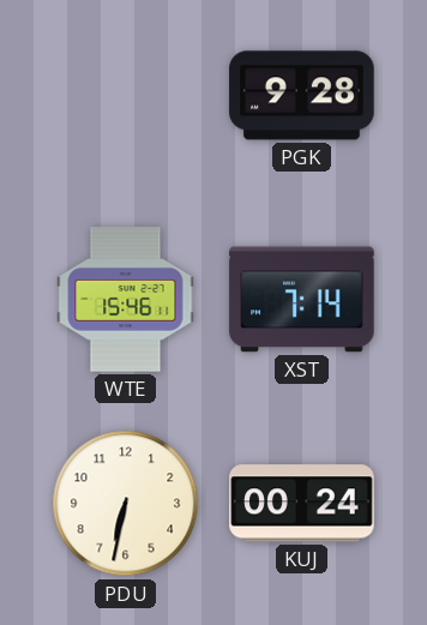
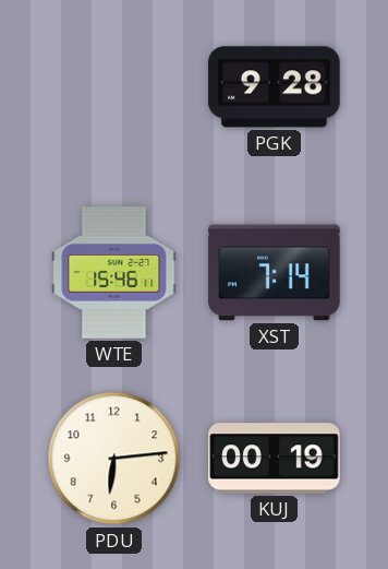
PDU: 6:32 -> 6:14
KUJ: 00:24 -> 00:19
